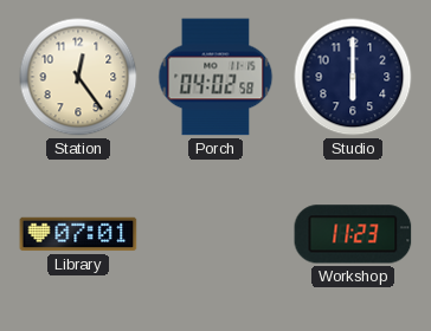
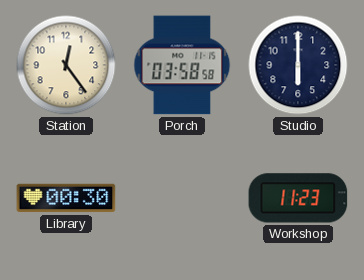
Porch: 04:02 -> 03:58
Library: 07:01 -> 00:30
